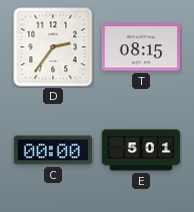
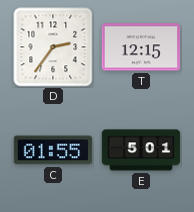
T: 08:15 -> 12:15
C: 00:00 -> 01:55
